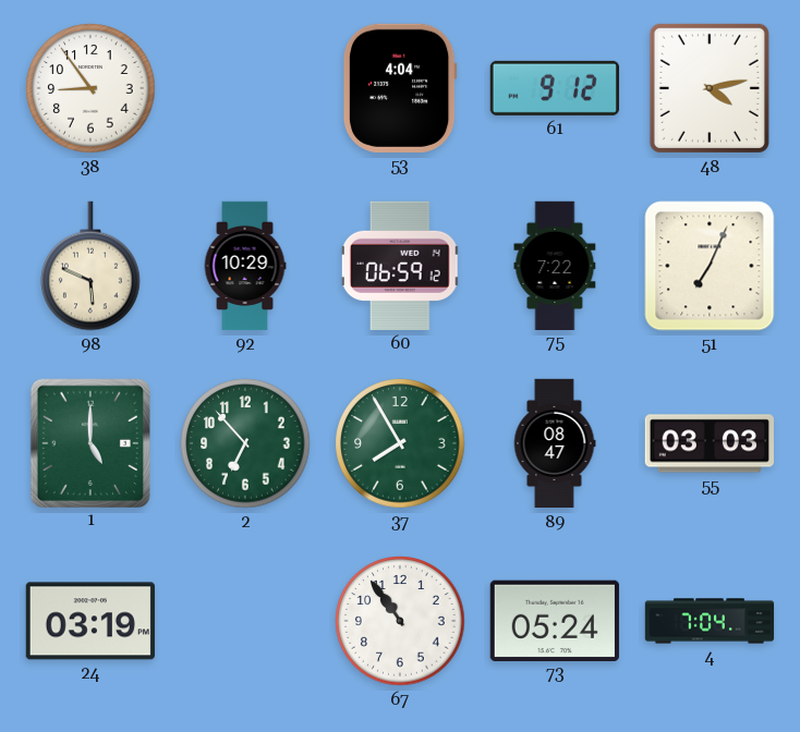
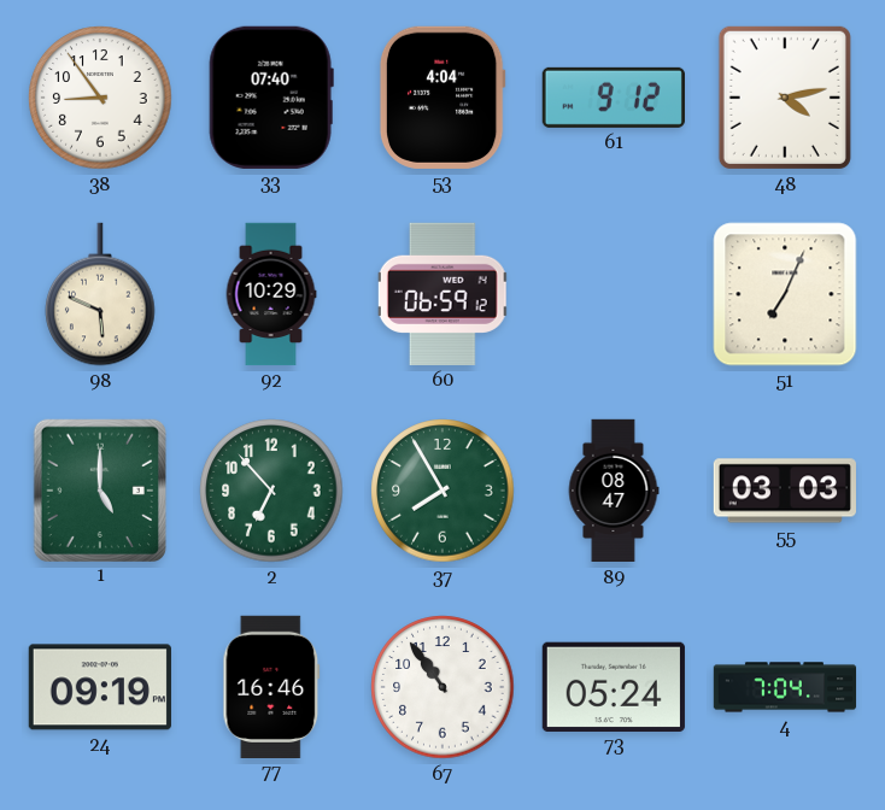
33: none -> 07:40
75: 7:22 -> none
24: 03:19 -> 09:19
77: none -> 16:46
